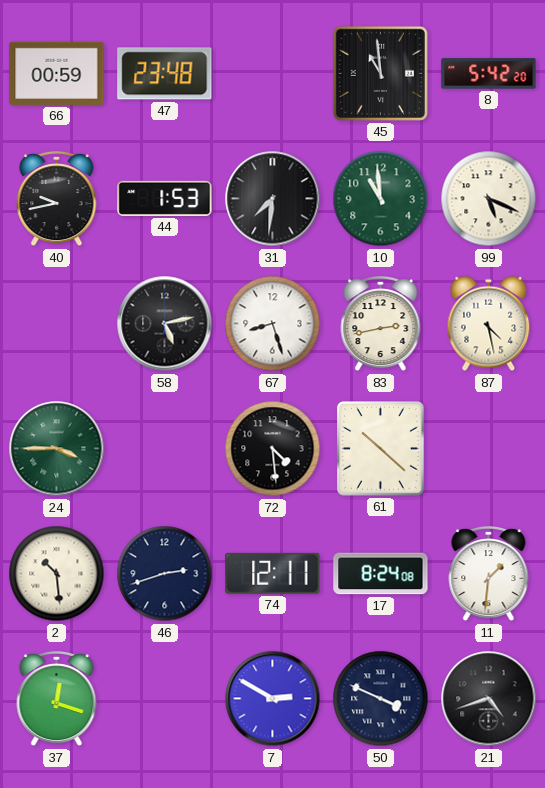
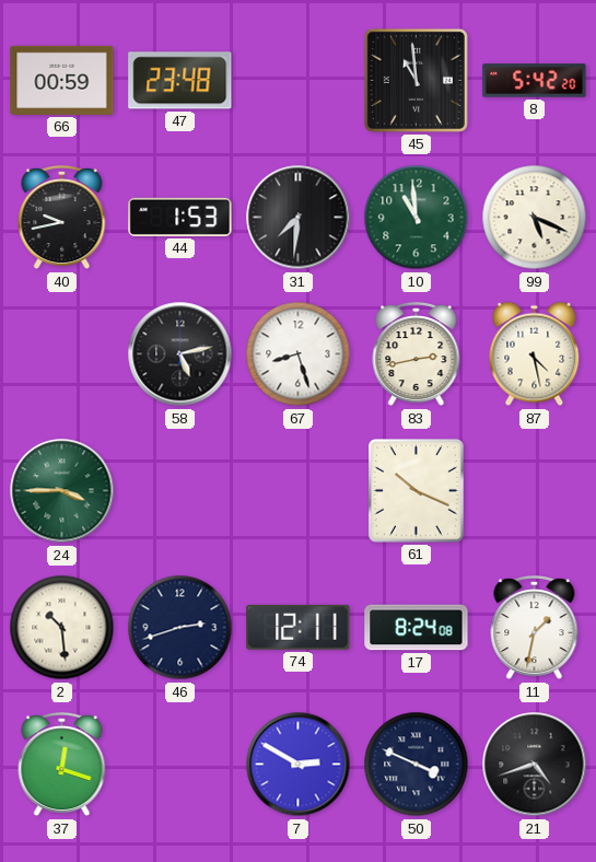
72: 4:29 -> none
61: 10:22 -> 10:19
11: 1:31 -> 1:32
